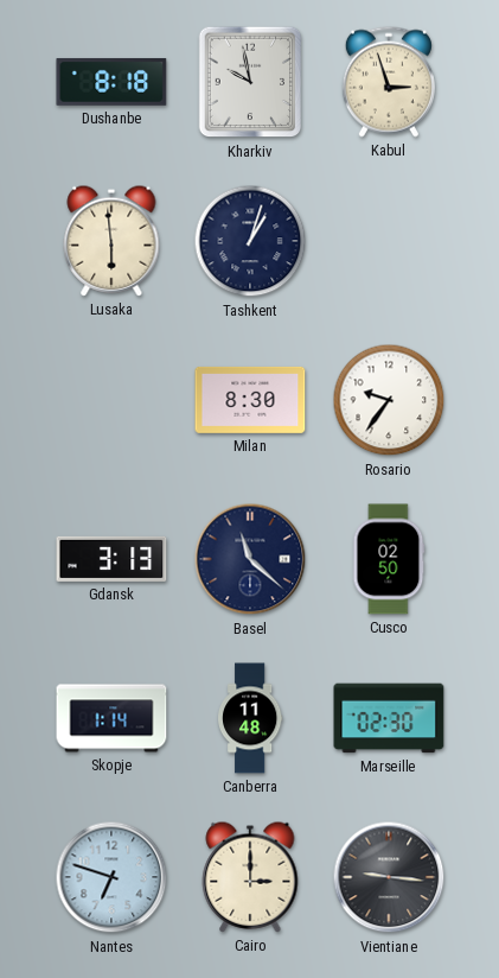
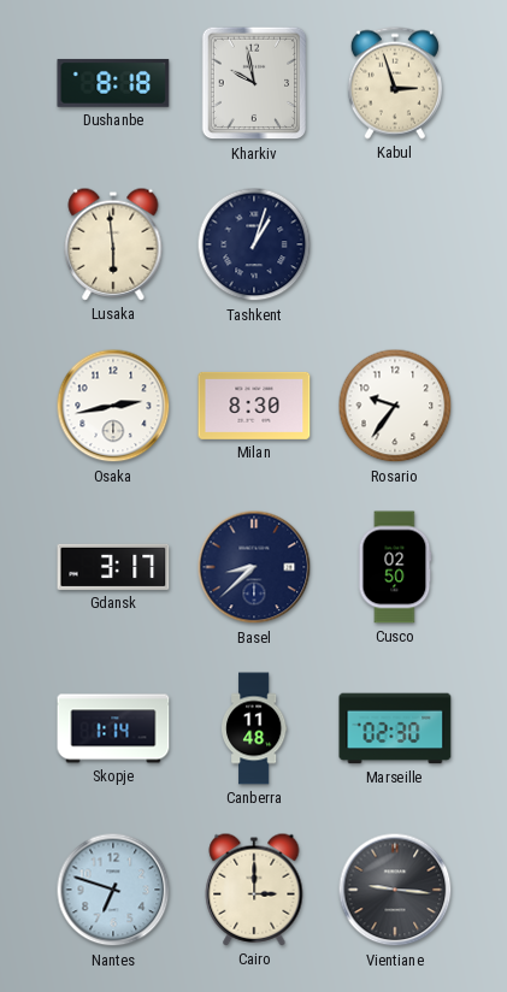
Osaka: none -> 2:43
Gdansk: 3:13 -> 3:17
Basel: 11:22 -> 8:38
